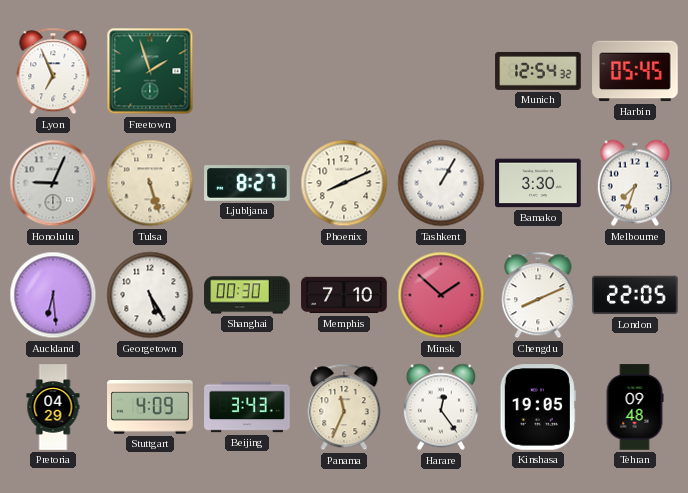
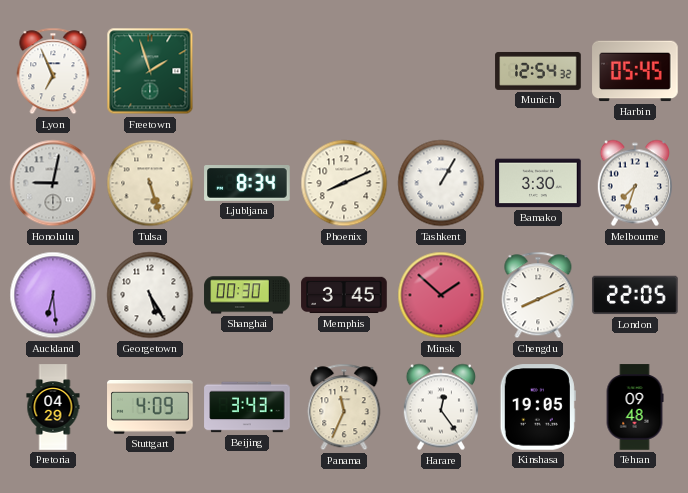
Honolulu: 9:04 -> 9:02
Ljubljana: 8:27 -> 8:34
Memphis: 7:10 -> 3:45
